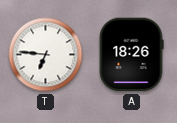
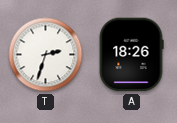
T: 6:46 -> 2:33
